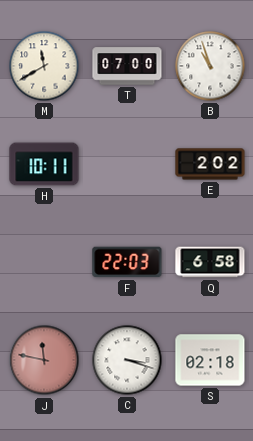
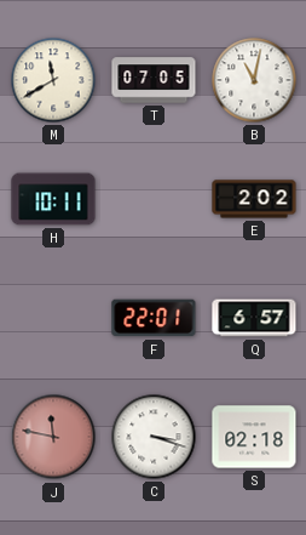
T: 07:00 -> 07:05
B: 10:57 -> 11:02
F: 22:03 -> 22:01
Q: 6:58 -> 6:57
